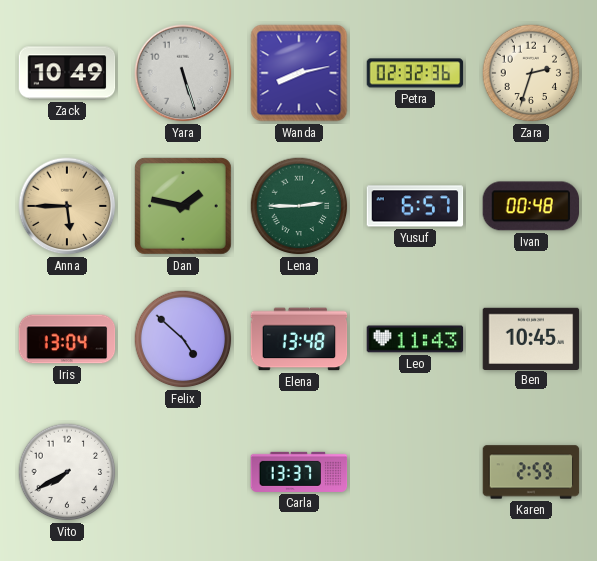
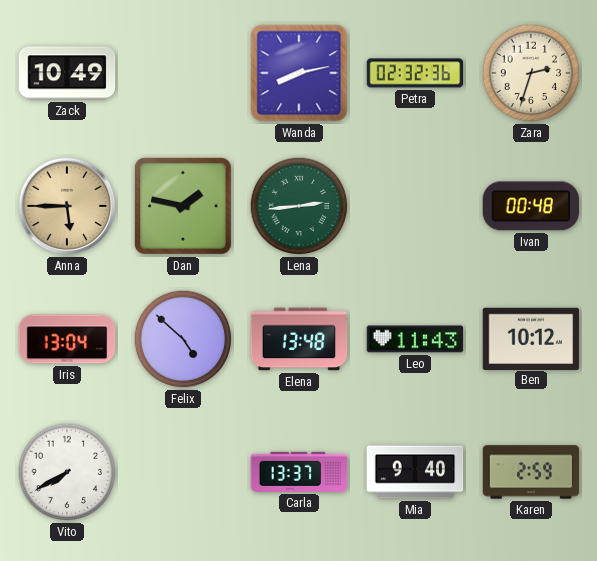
Yara: 5:27 -> none
Lena: 2:45 -> 2:44
Yusuf: 6:57 -> none
Ben: 10:45 -> 10:12
Mia: none -> 9:40
